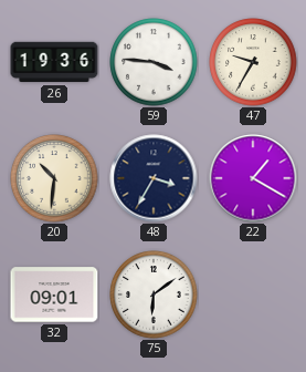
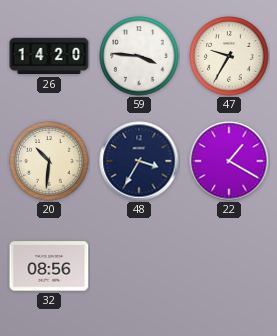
26: 19:36 -> 14:20
32: 09:01 -> 08:56
75: 6:09 -> none
